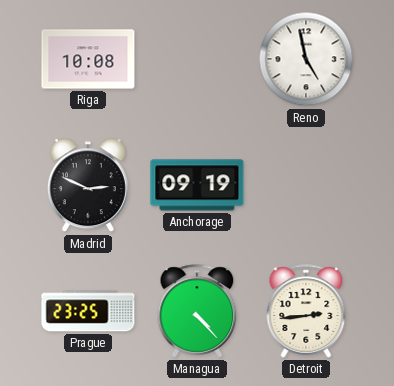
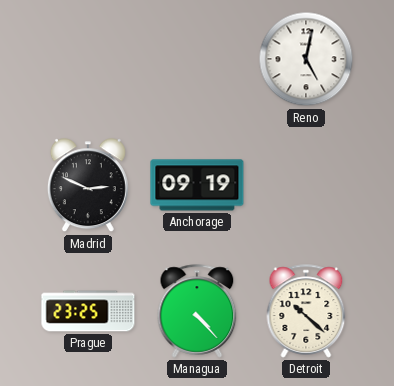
Riga: 10:08 -> none
Reno: 4:58 -> 5:02
Detroit: 2:44 -> 10:22
